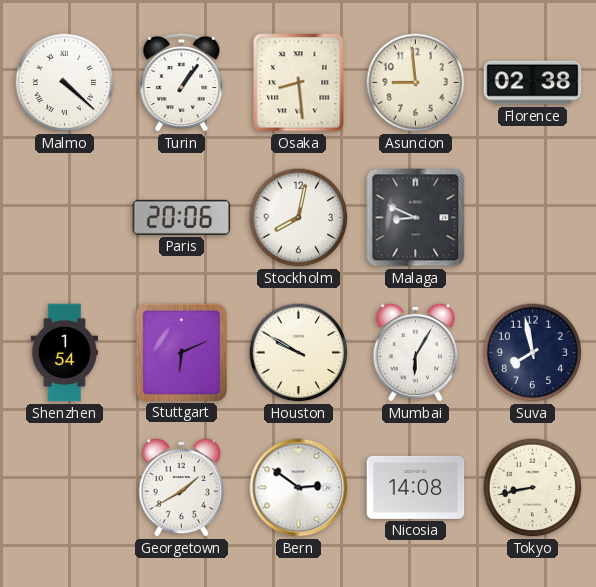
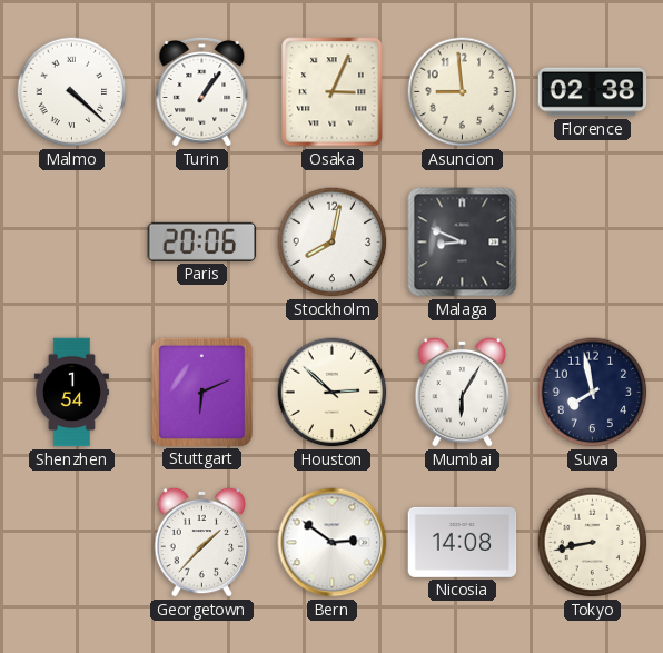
Osaka: 8:29 -> 3:04
Houston: 9:50 -> 2:52
Georgetown: 1:40 -> 1:37
